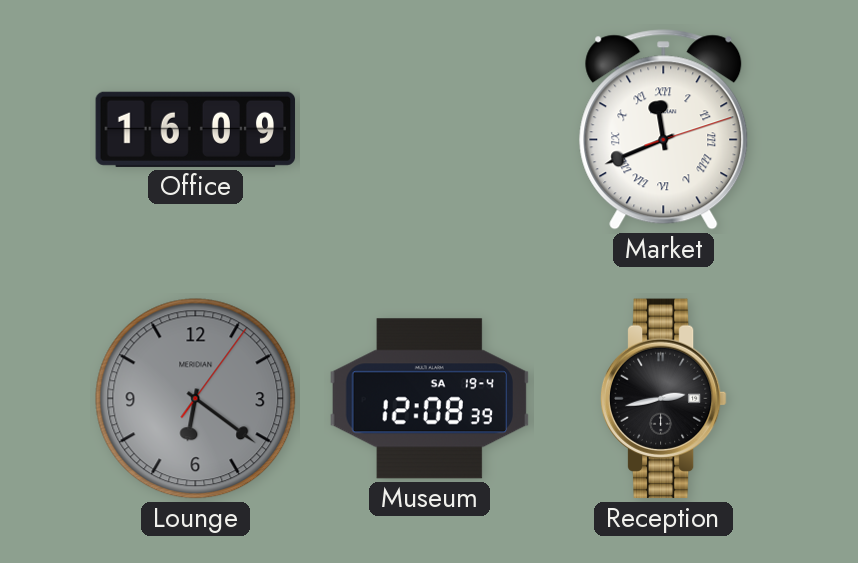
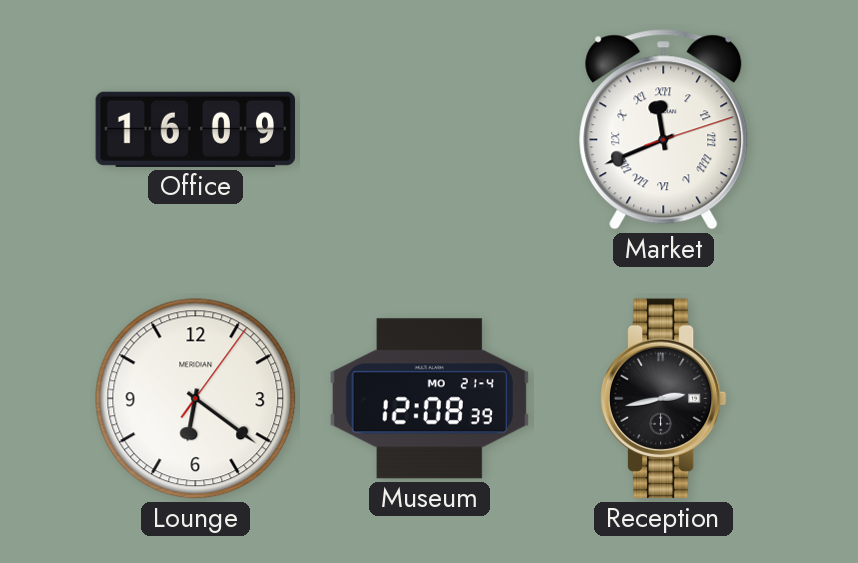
Lounge dial: grey -> white
Museum date: SA 19-4 -> MO 21-4
